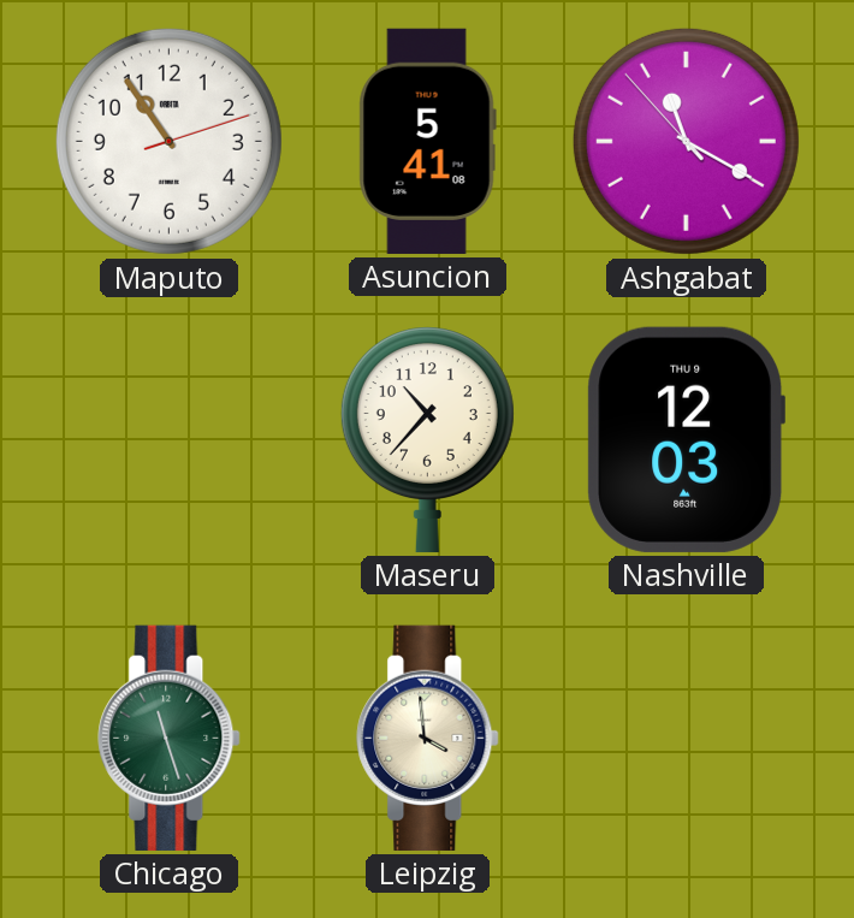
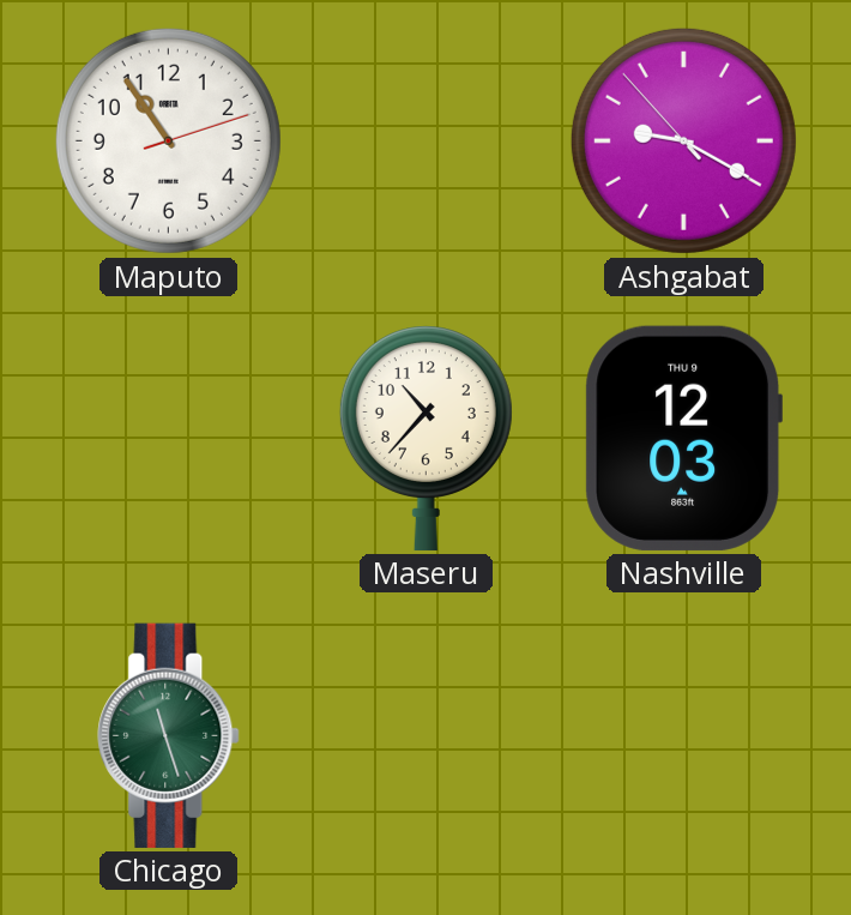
Asuncion: 5:41 -> none
Ashgabat: 11:19 -> 9:19
Leipzig: 3:59 -> none
